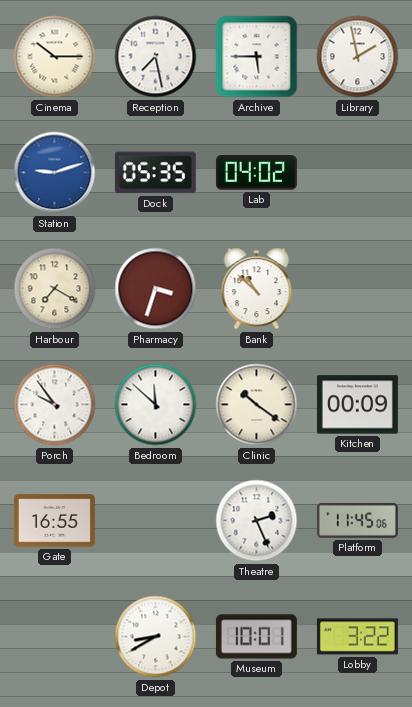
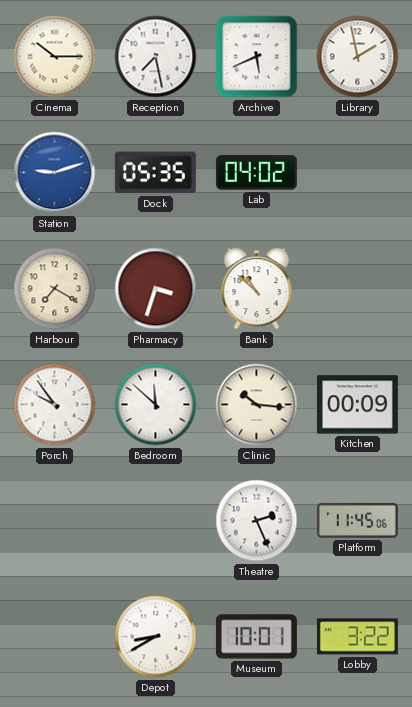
Archive: 5:45 -> 5:41
Clinic: 10:21 -> 10:16
Gate: 16:55 -> none
